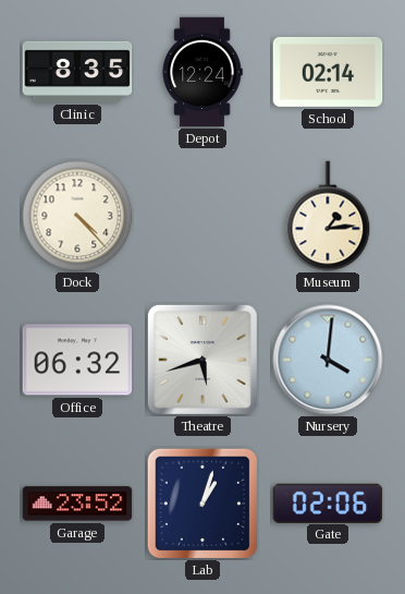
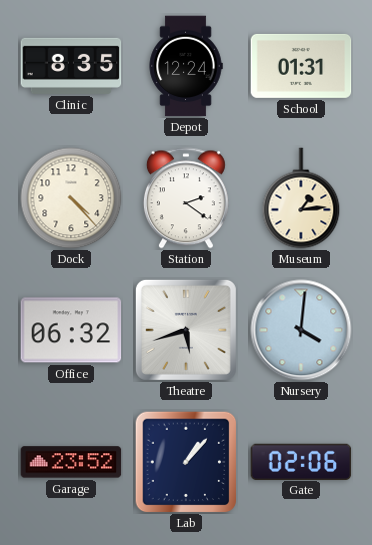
School: 02:14 -> 01:31
Station: none -> 2:21
Lab: 1:03 -> 1:07
